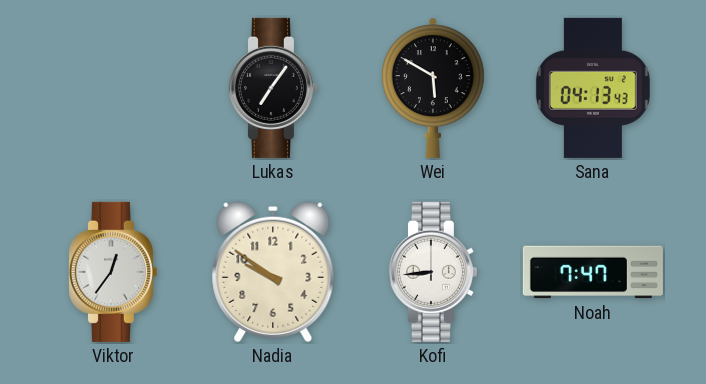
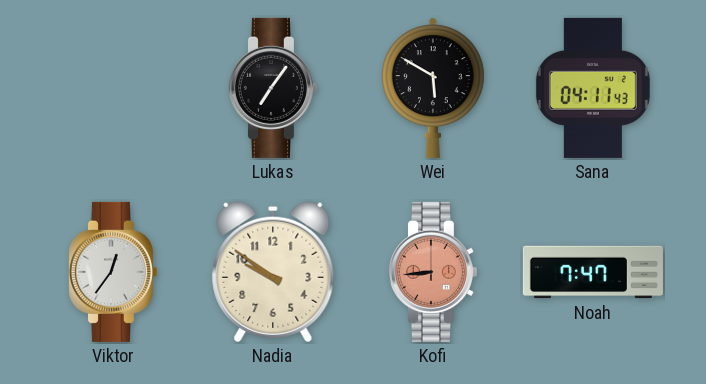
Sana: 04:13 -> 04:11
Kofi dial: white -> salmon
